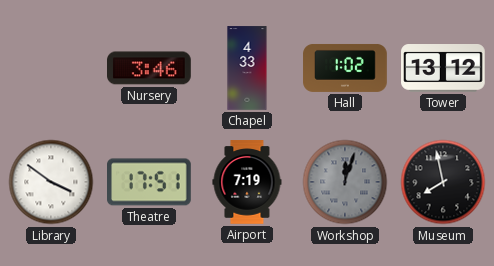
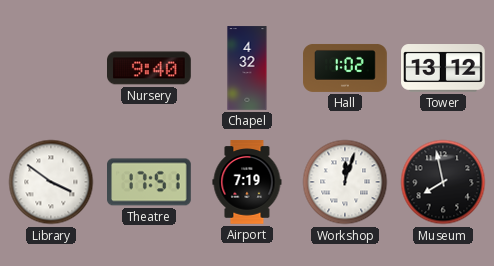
Nursery: 3:46 -> 9:40
Chapel: 4:33 -> 4:32
Workshop dial: grey -> white
